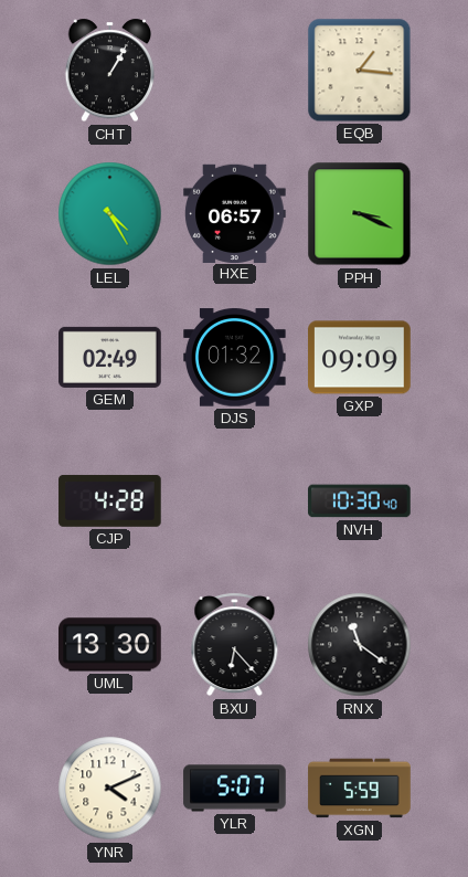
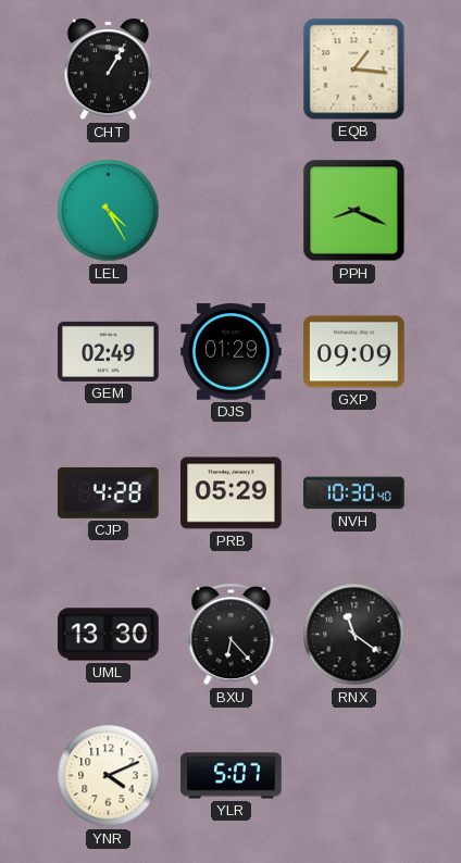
HXE: 06:57 -> none
PPH: 3:19 -> 8:19
DJS: 01:32 -> 01:29
PRB: none -> 05:29
XGN: 5:59 -> none
